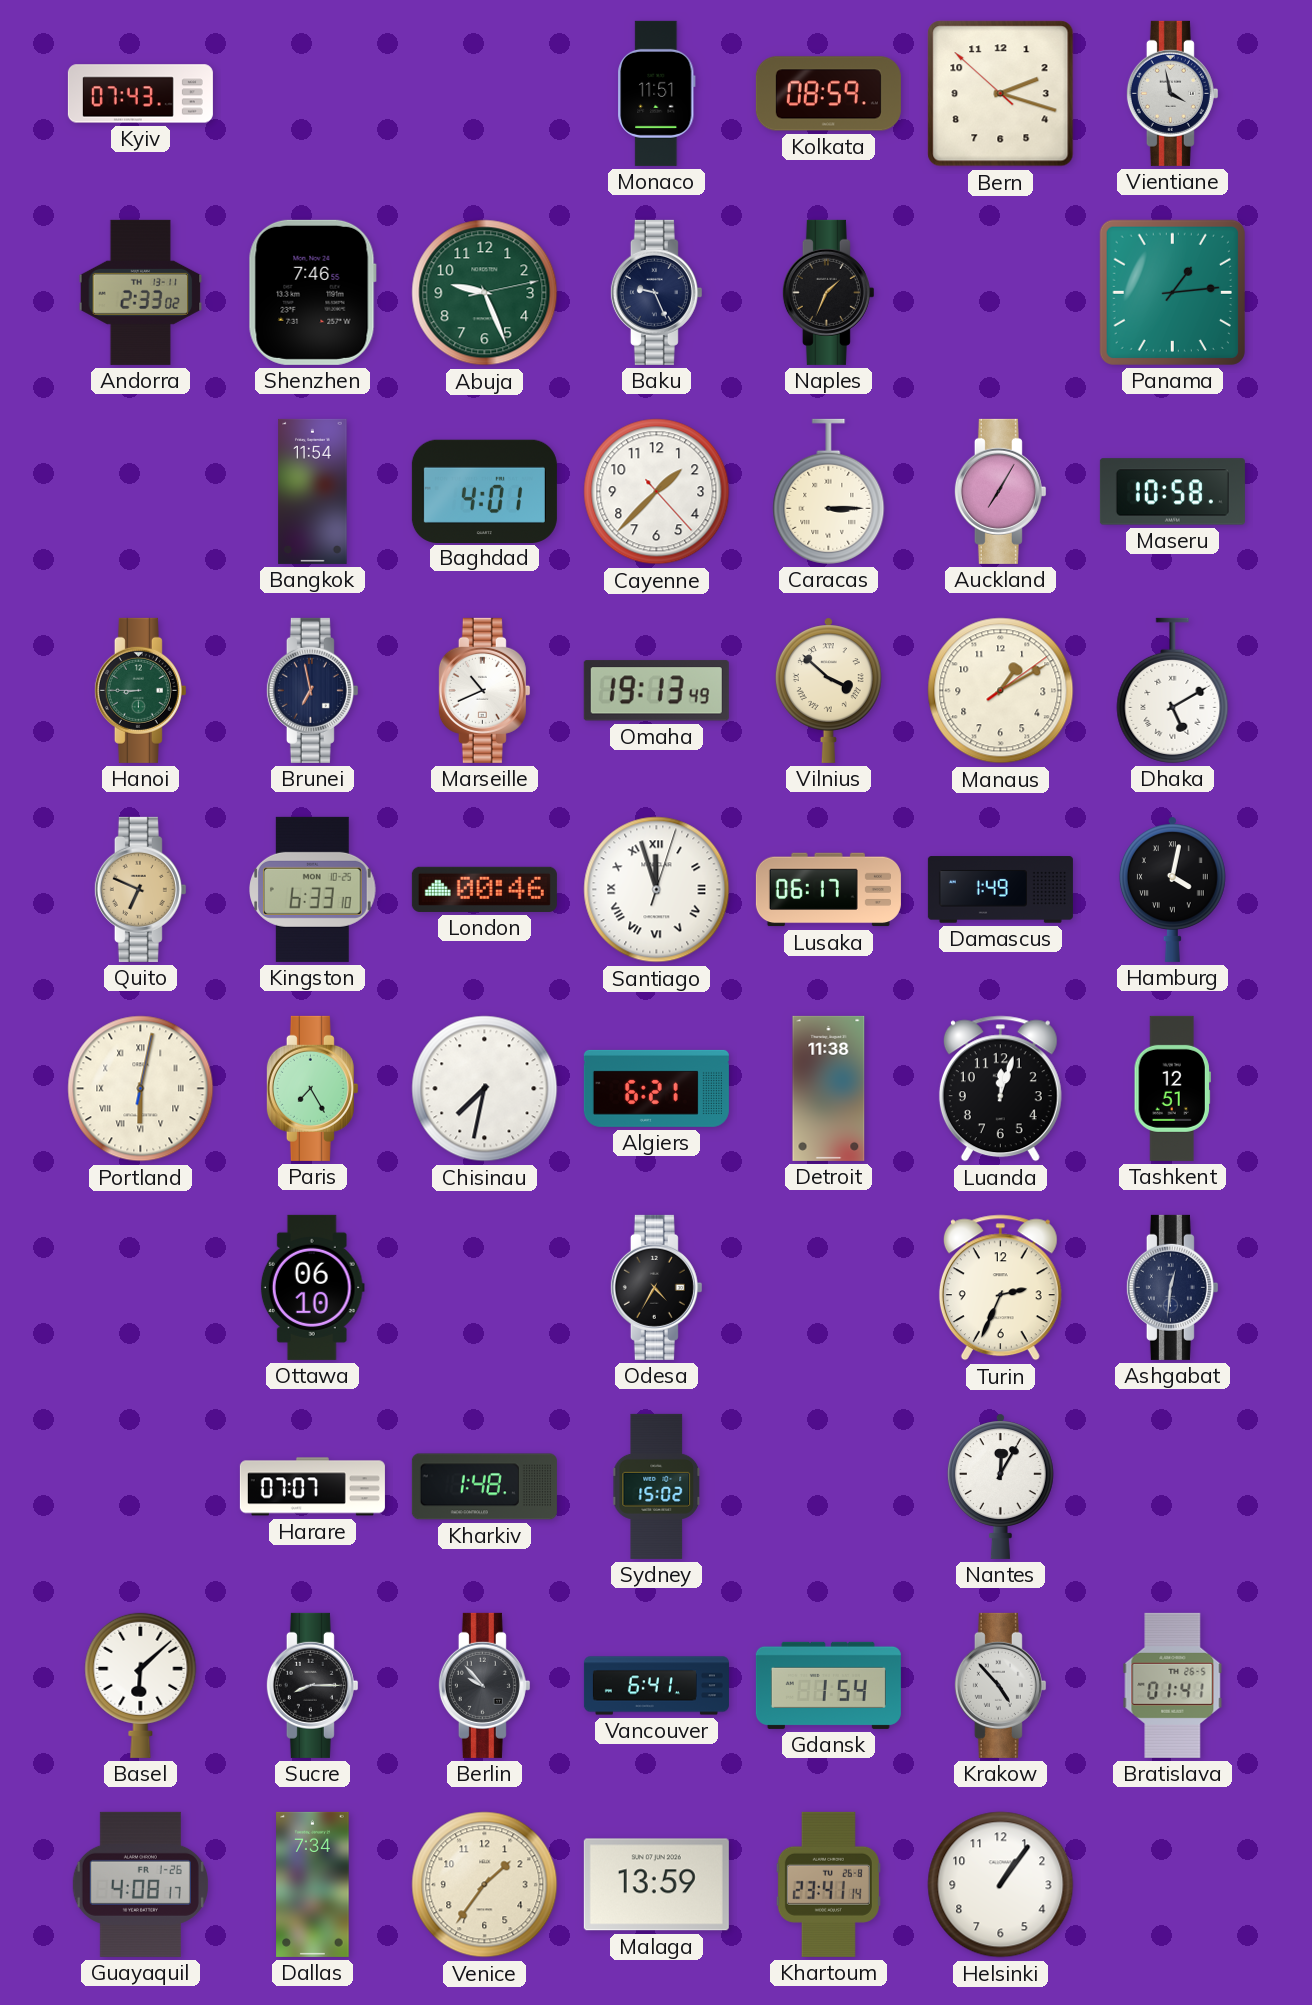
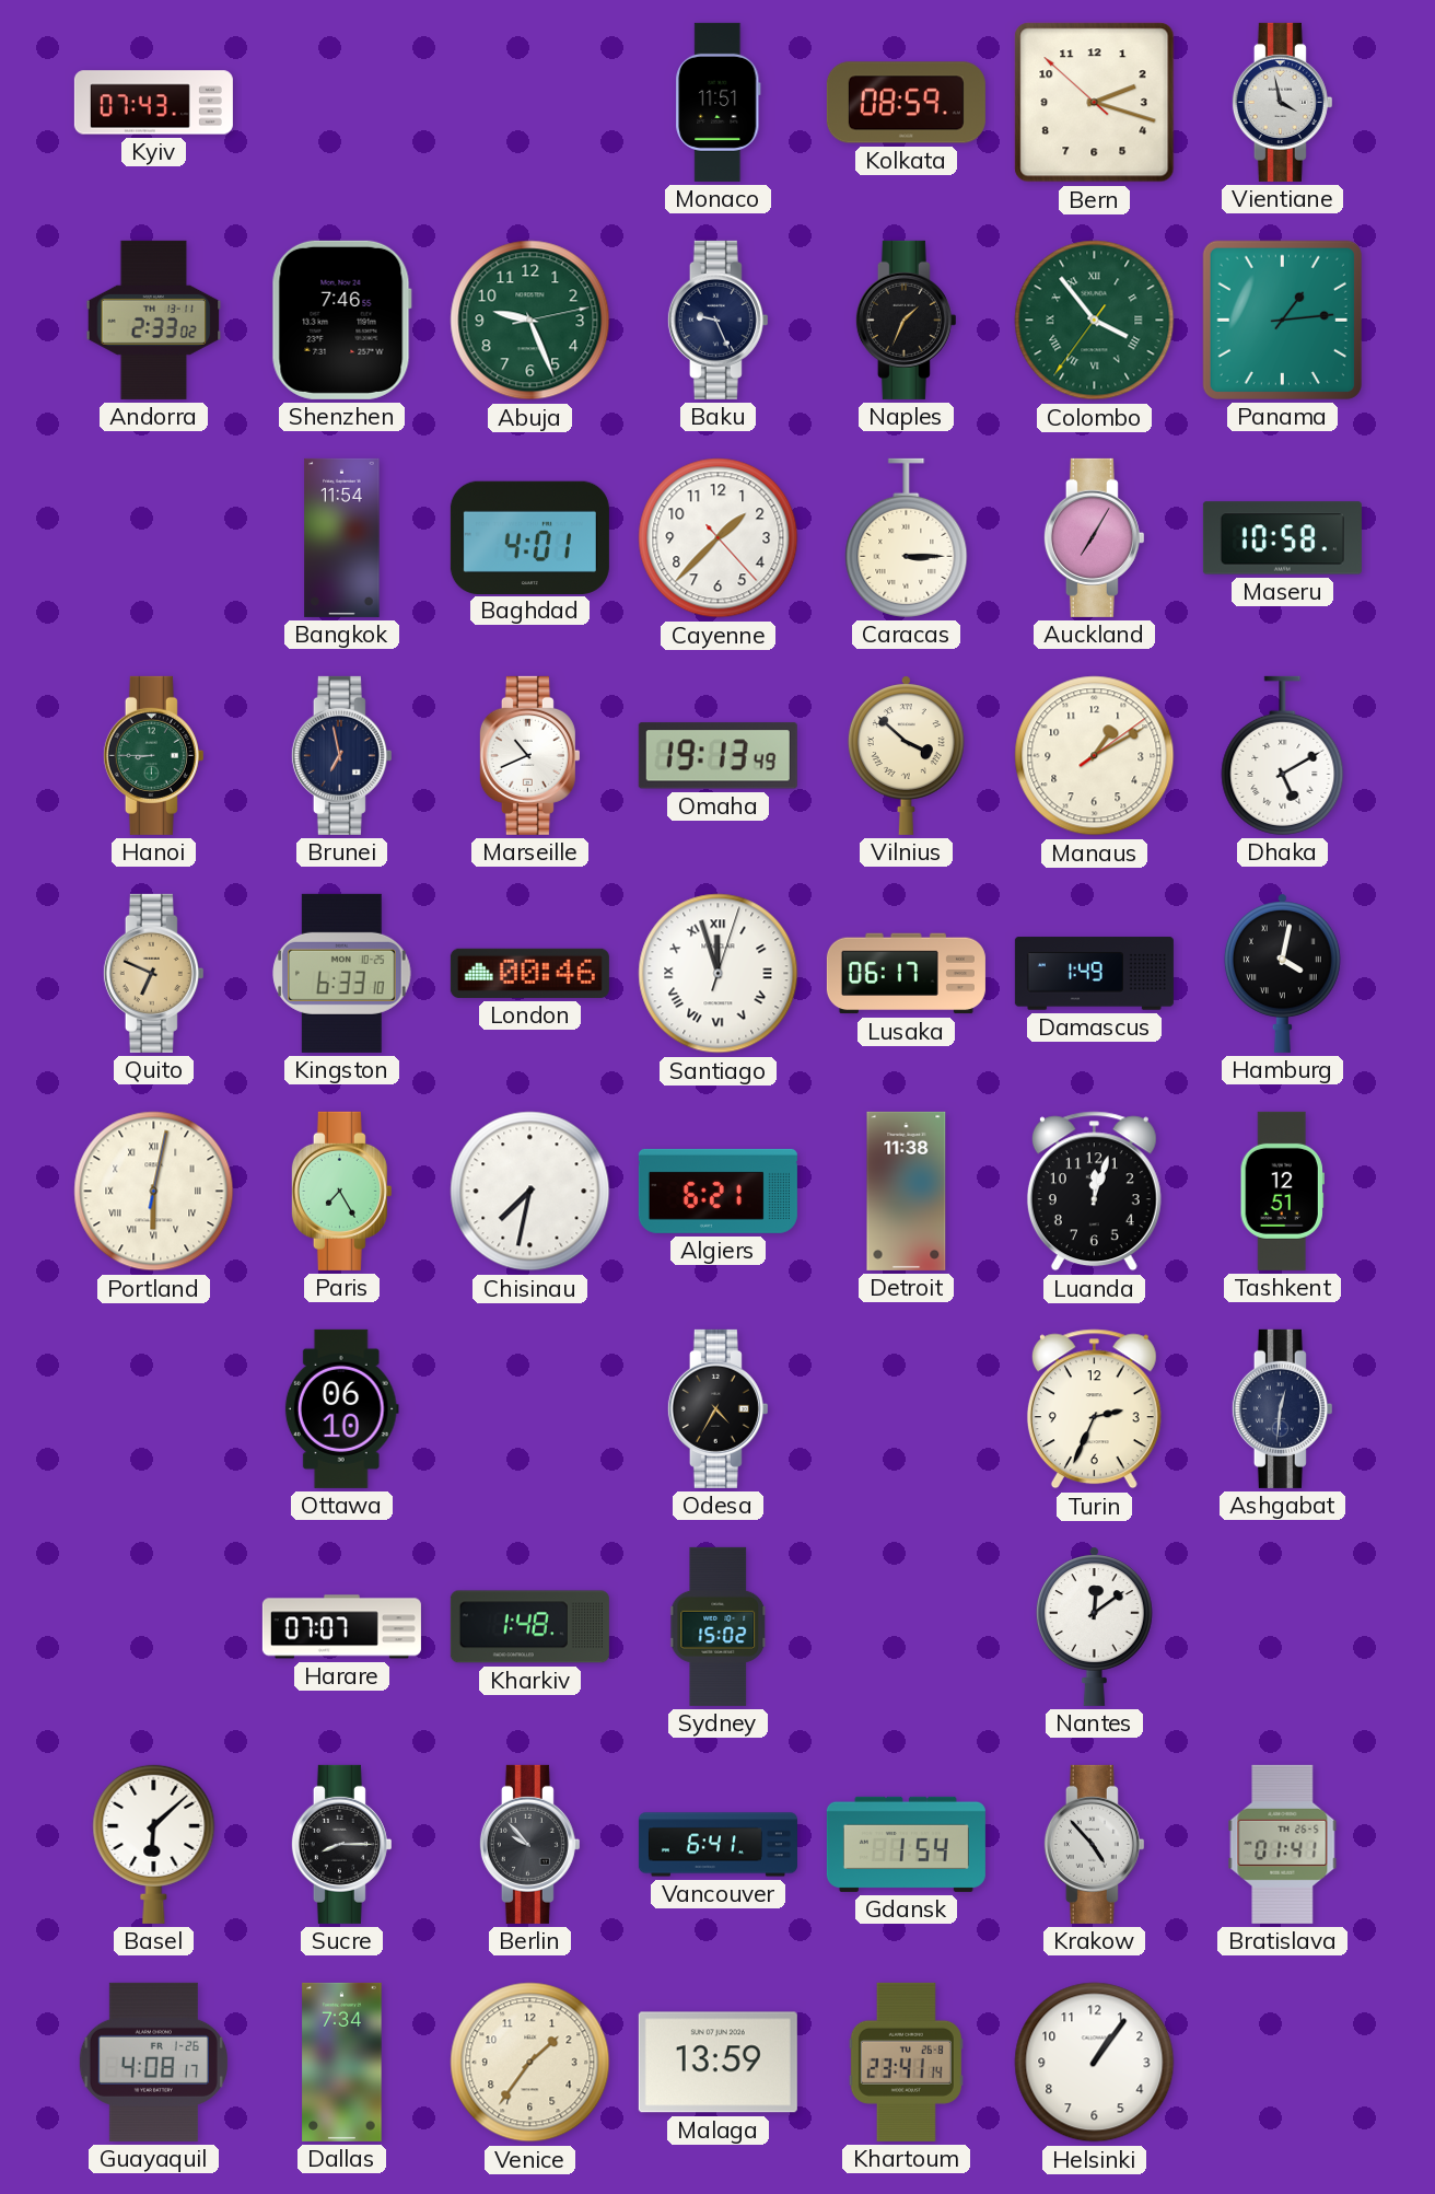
Colombo: none -> 3:53
Nantes: 12:05 -> 12:09
